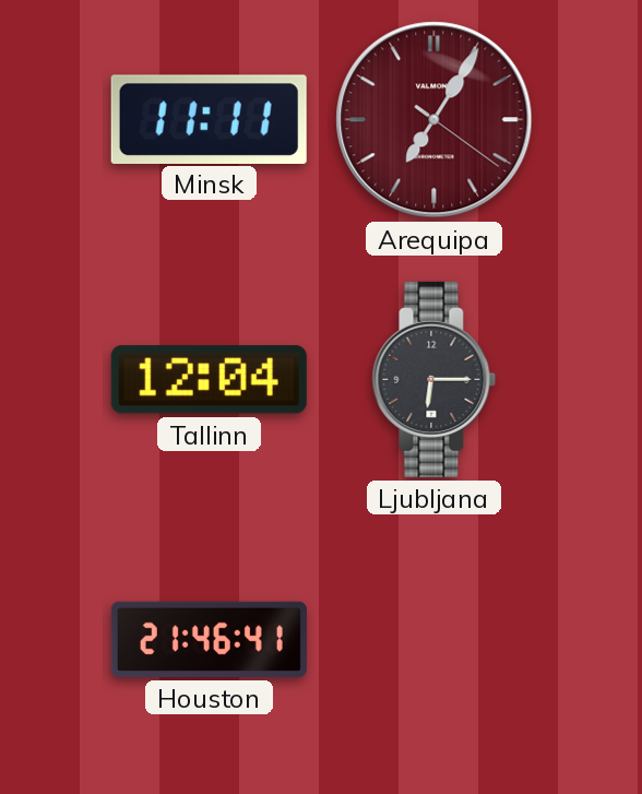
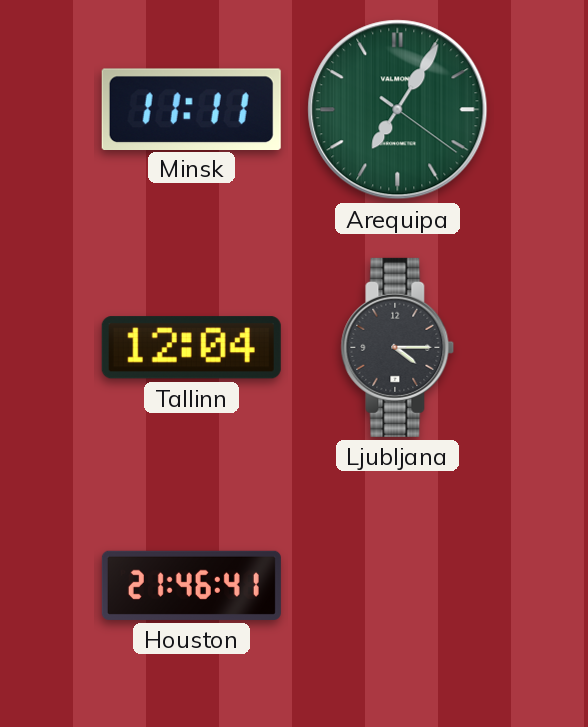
Arequipa dial: burgundy -> green
Ljubljana: 6:15 -> 4:15
